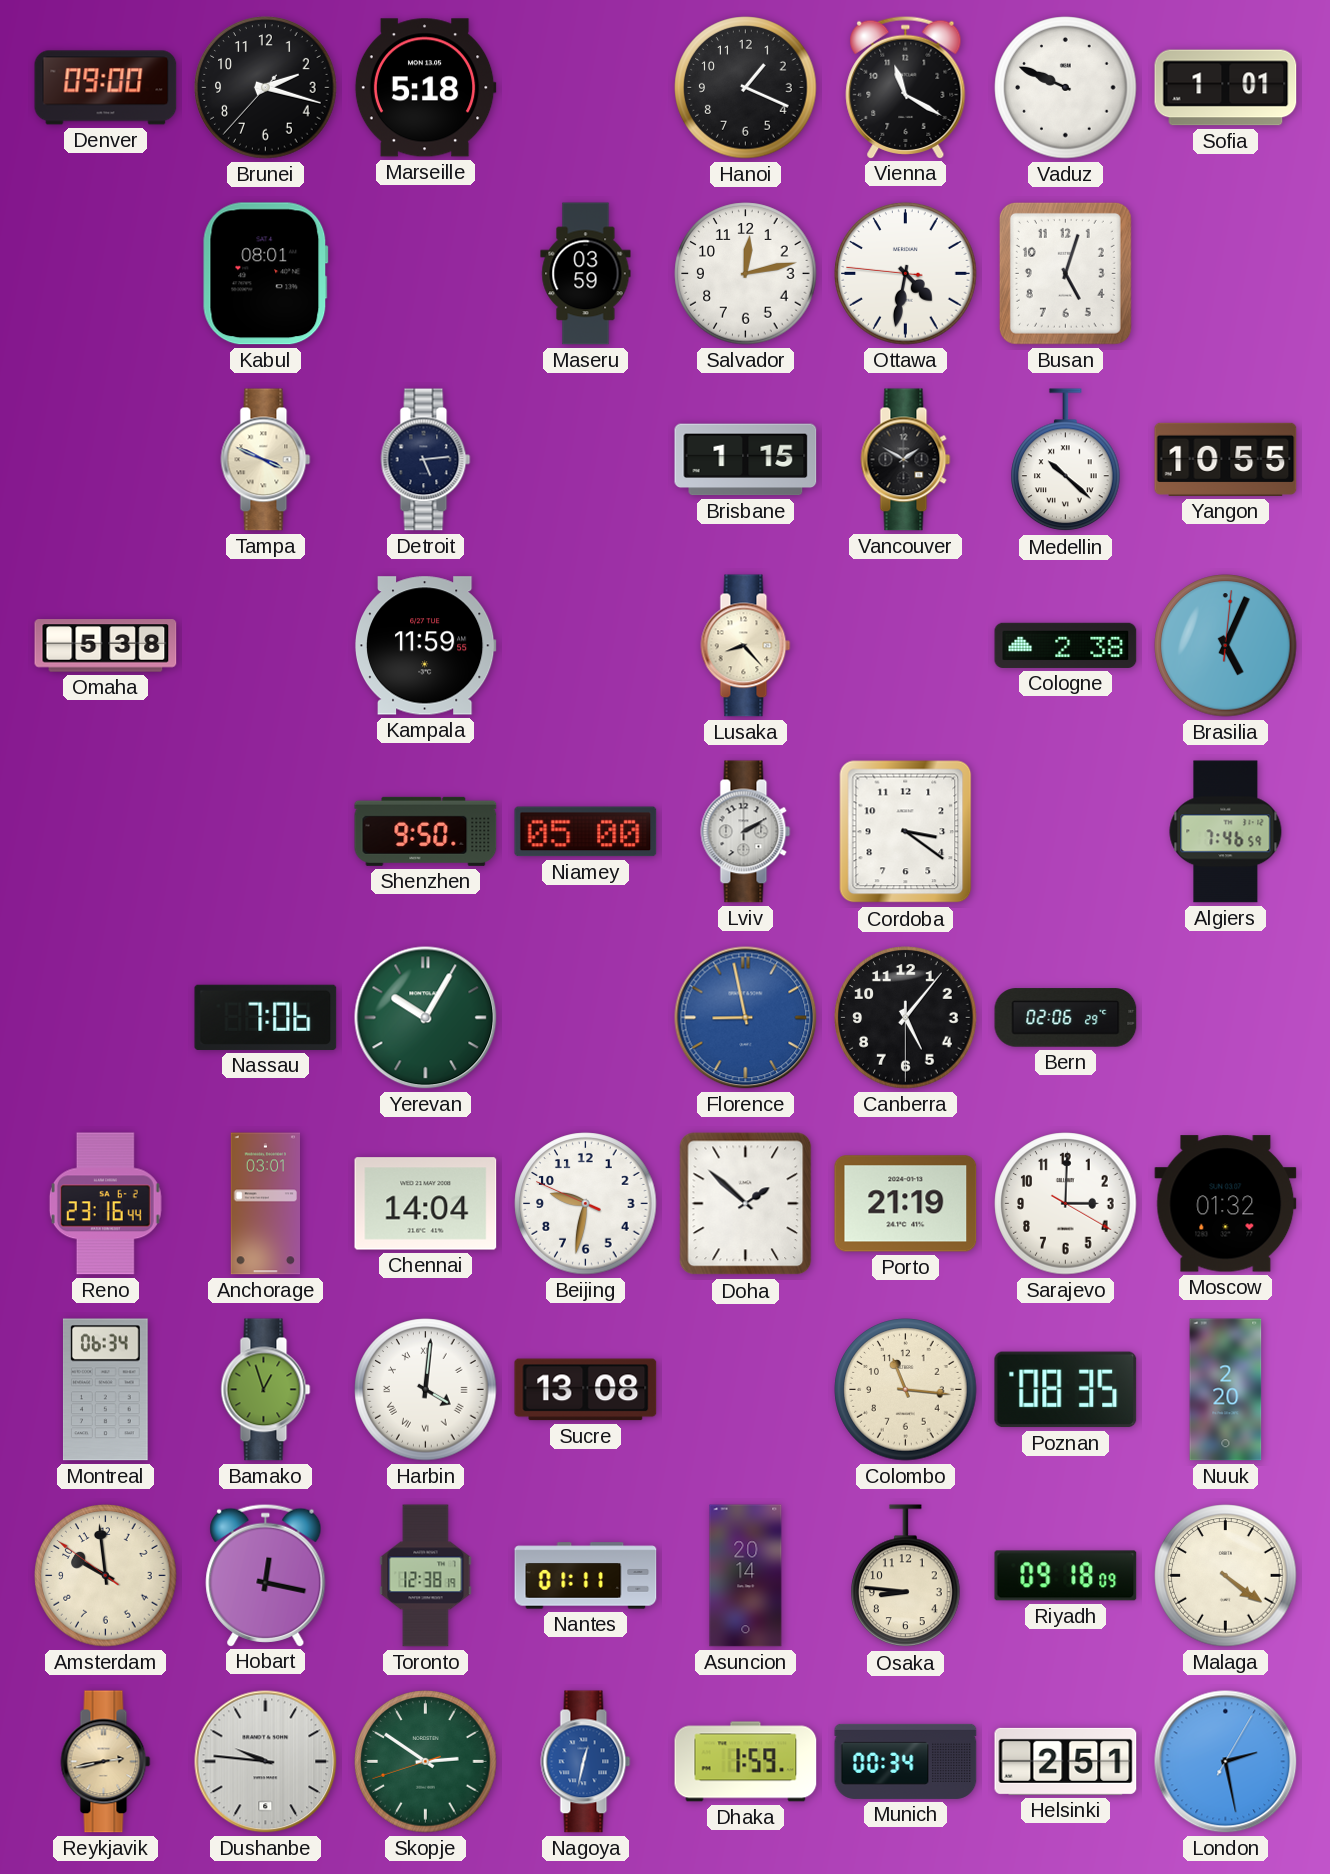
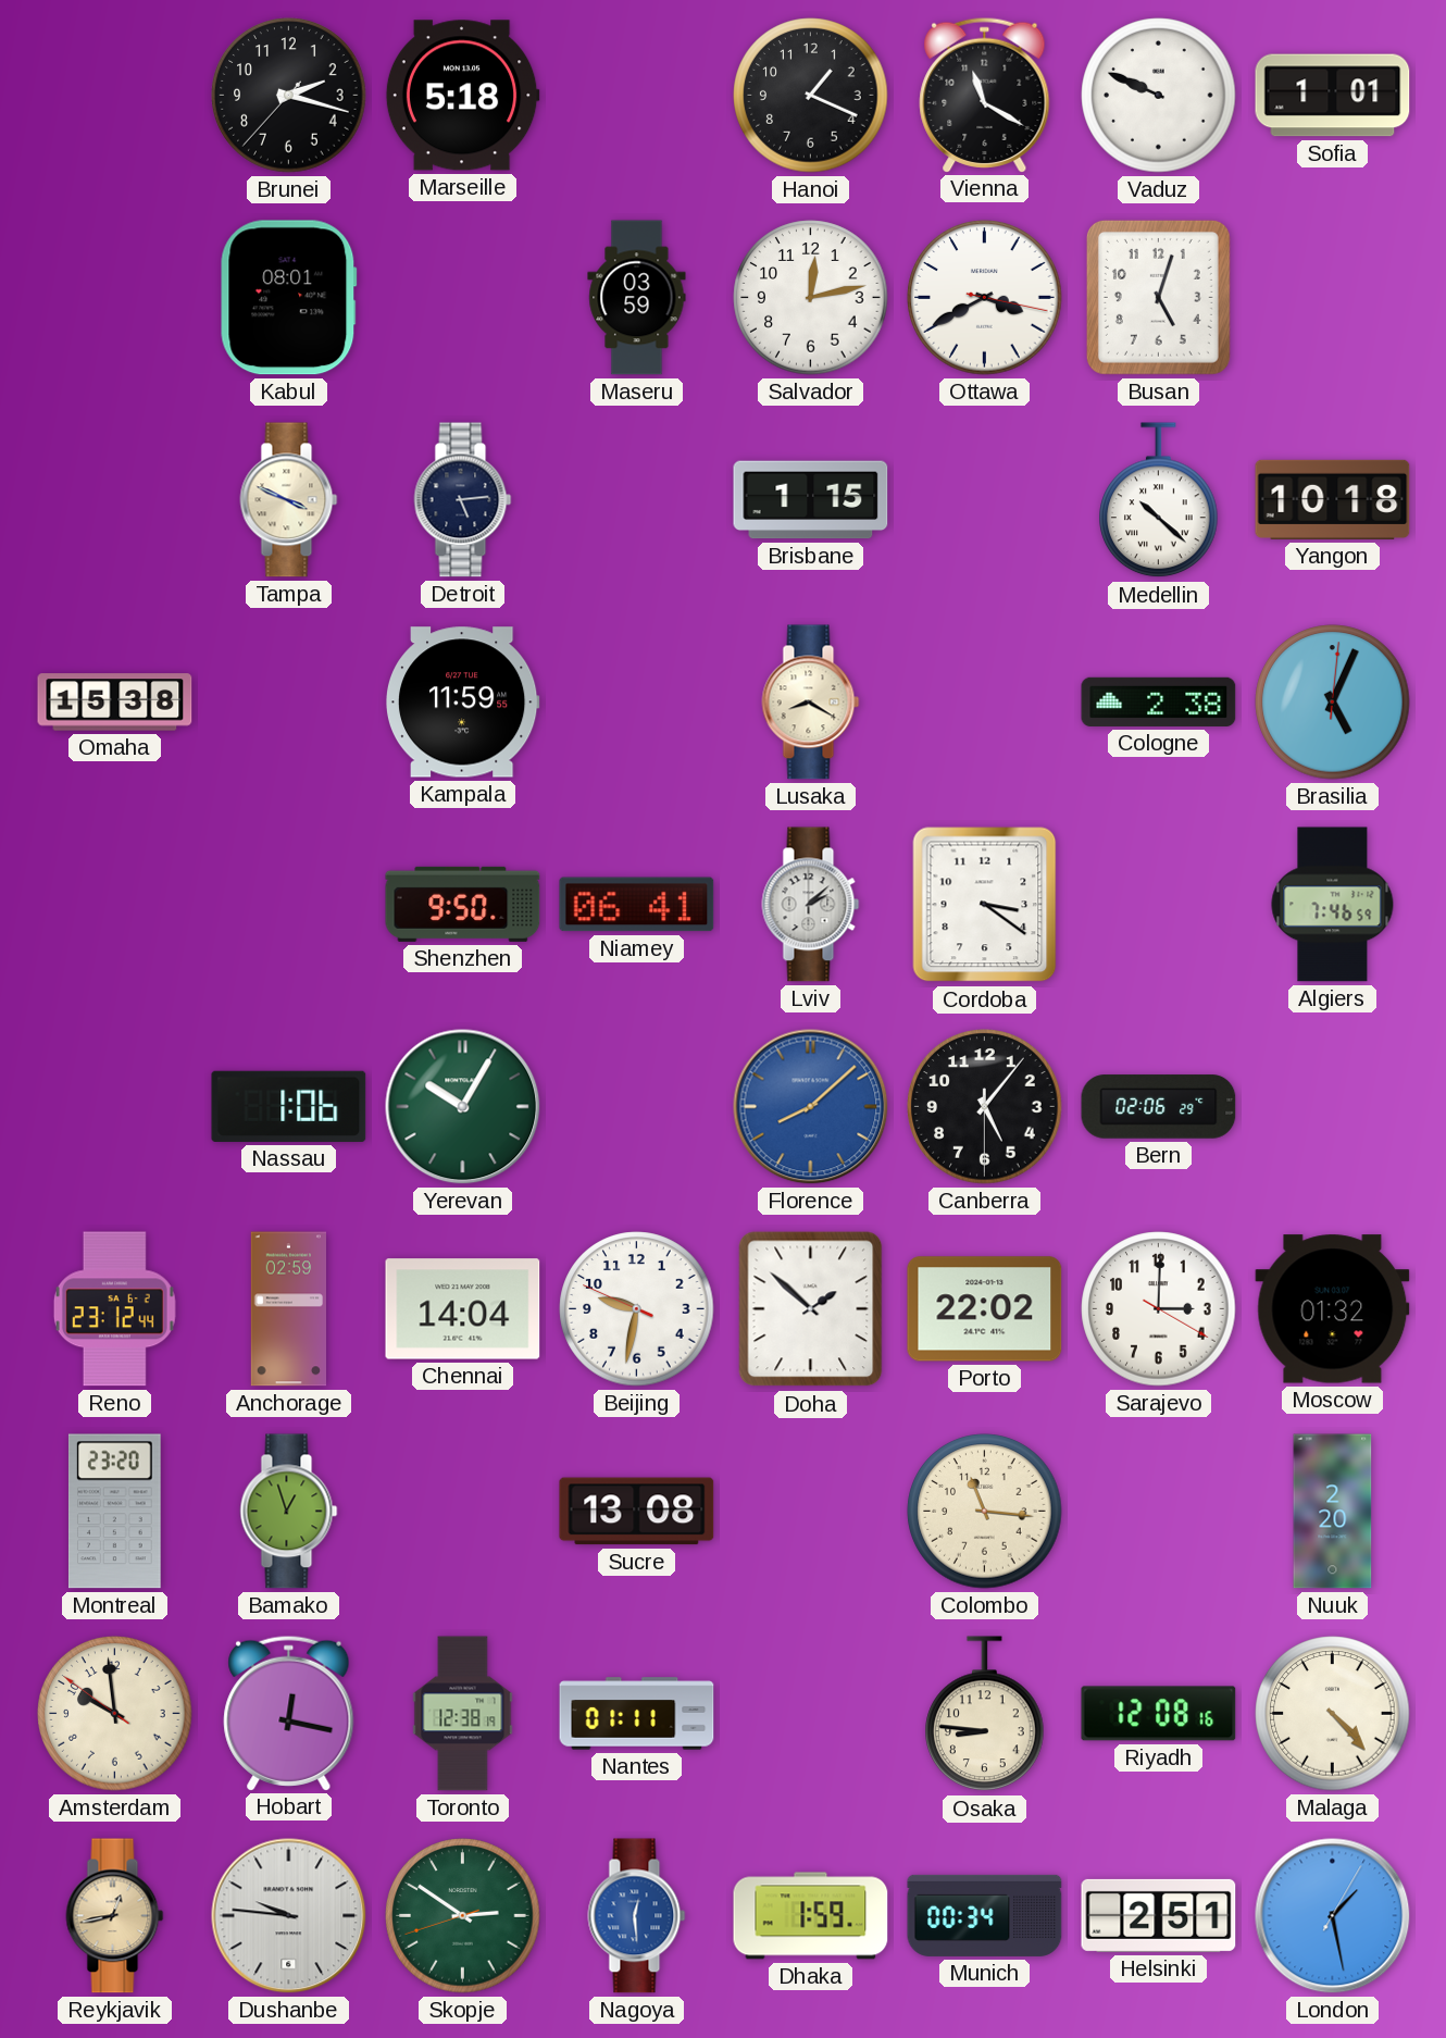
Denver: 09:00 -> none
Ottawa: 4:31 -> 3:40
Vancouver: 1:50 -> none
Yangon: 10:55 -> 10:18
Omaha: 5:38 -> 15:38
Lusaka: 8:23 -> 8:20
Niamey: 05:00 -> 06:41
Lviv: 2:10 -> 2:08
Nassau: 7:06 -> 1:06
Florence: 8:58 -> 8:08
Reno: 23:16 -> 23:12
Anchorage: 03:01 -> 02:59
Porto: 21:19 -> 22:02
Montreal: 06:34 -> 23:20
Harbin: 4:01 -> none
Poznan: 08:35 -> none
Asuncion: 20:14 -> none
Riyadh: 09:18 -> 12:08
Malaga: 4:21 -> 4:23
Reykjavik: 2:43 -> 12:43
Nagoya: 12:32 -> 12:29
London: 2:28 -> 1:28
